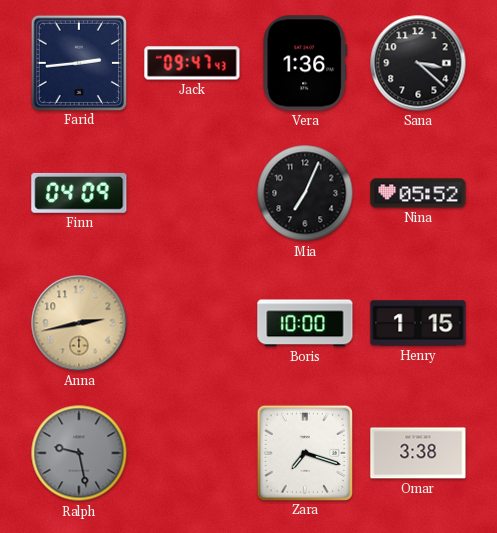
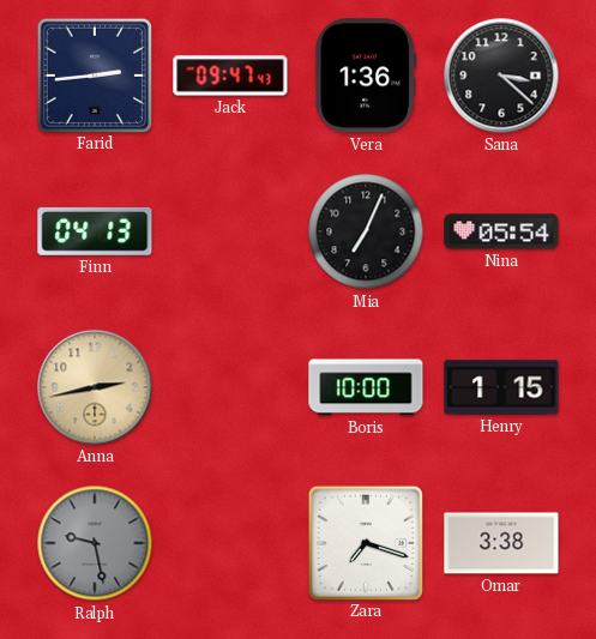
Finn: 04:09 -> 04:13
Nina: 05:52 -> 05:54
